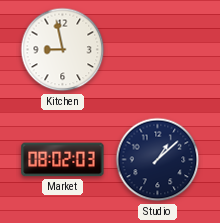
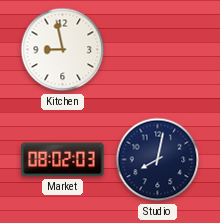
Studio: 1:08 -> 8:02
